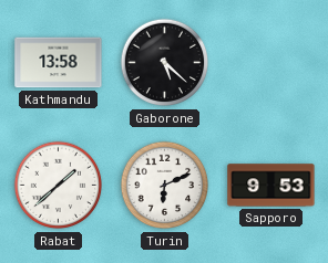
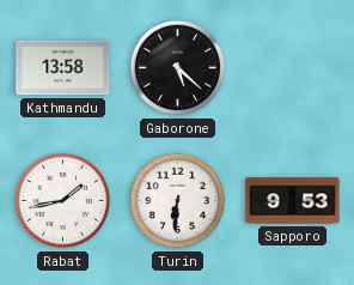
Rabat: 1:38 -> 1:43
Turin: 6:11 -> 6:31
